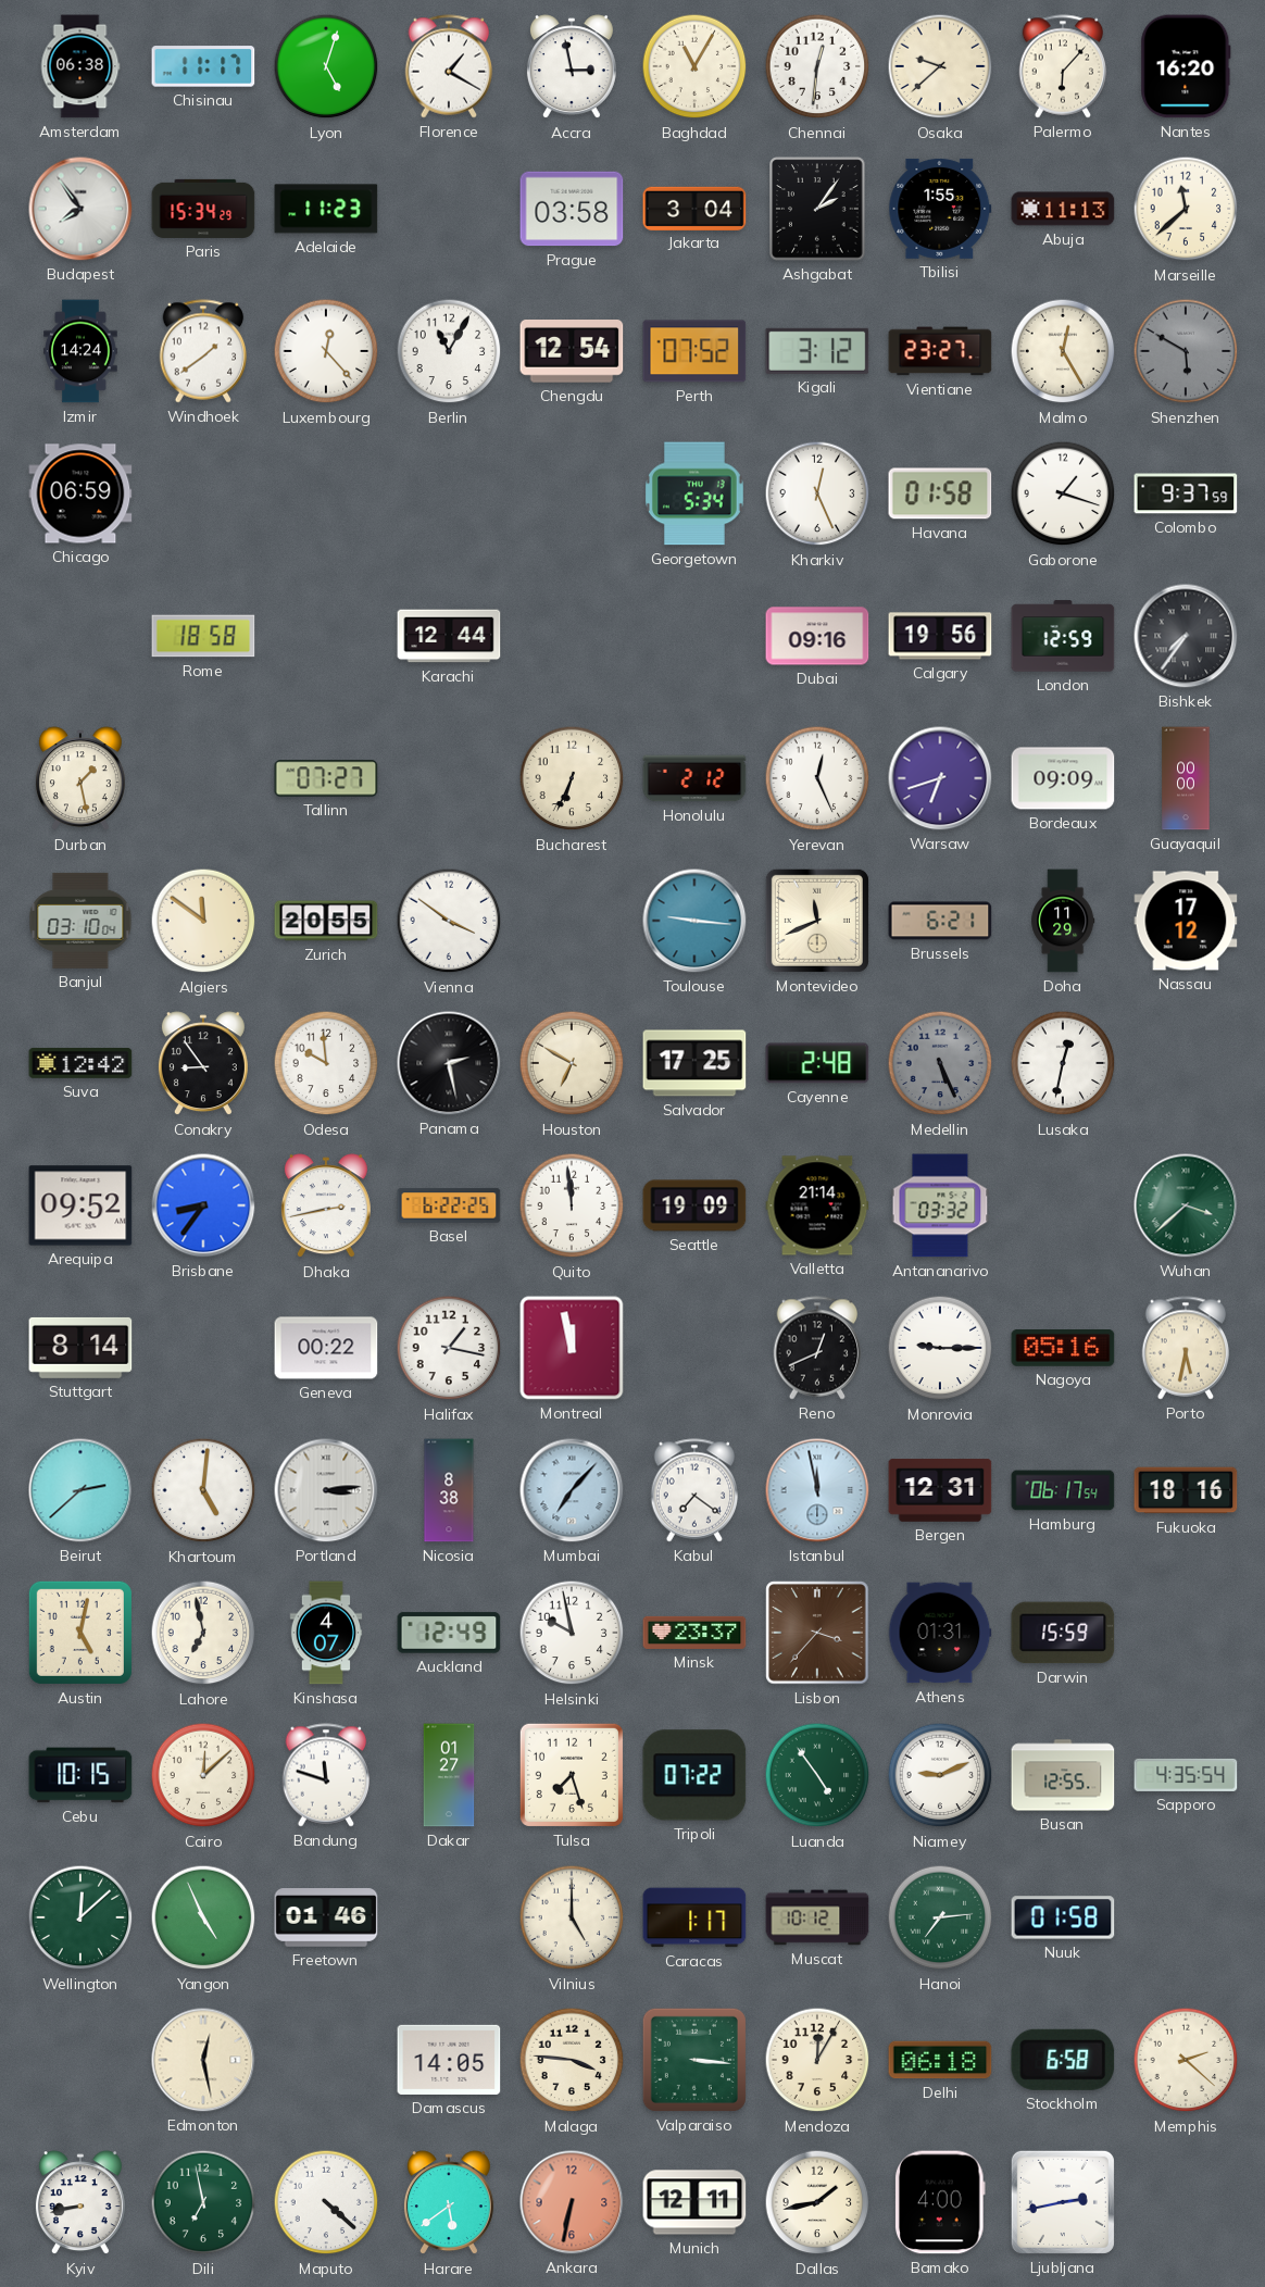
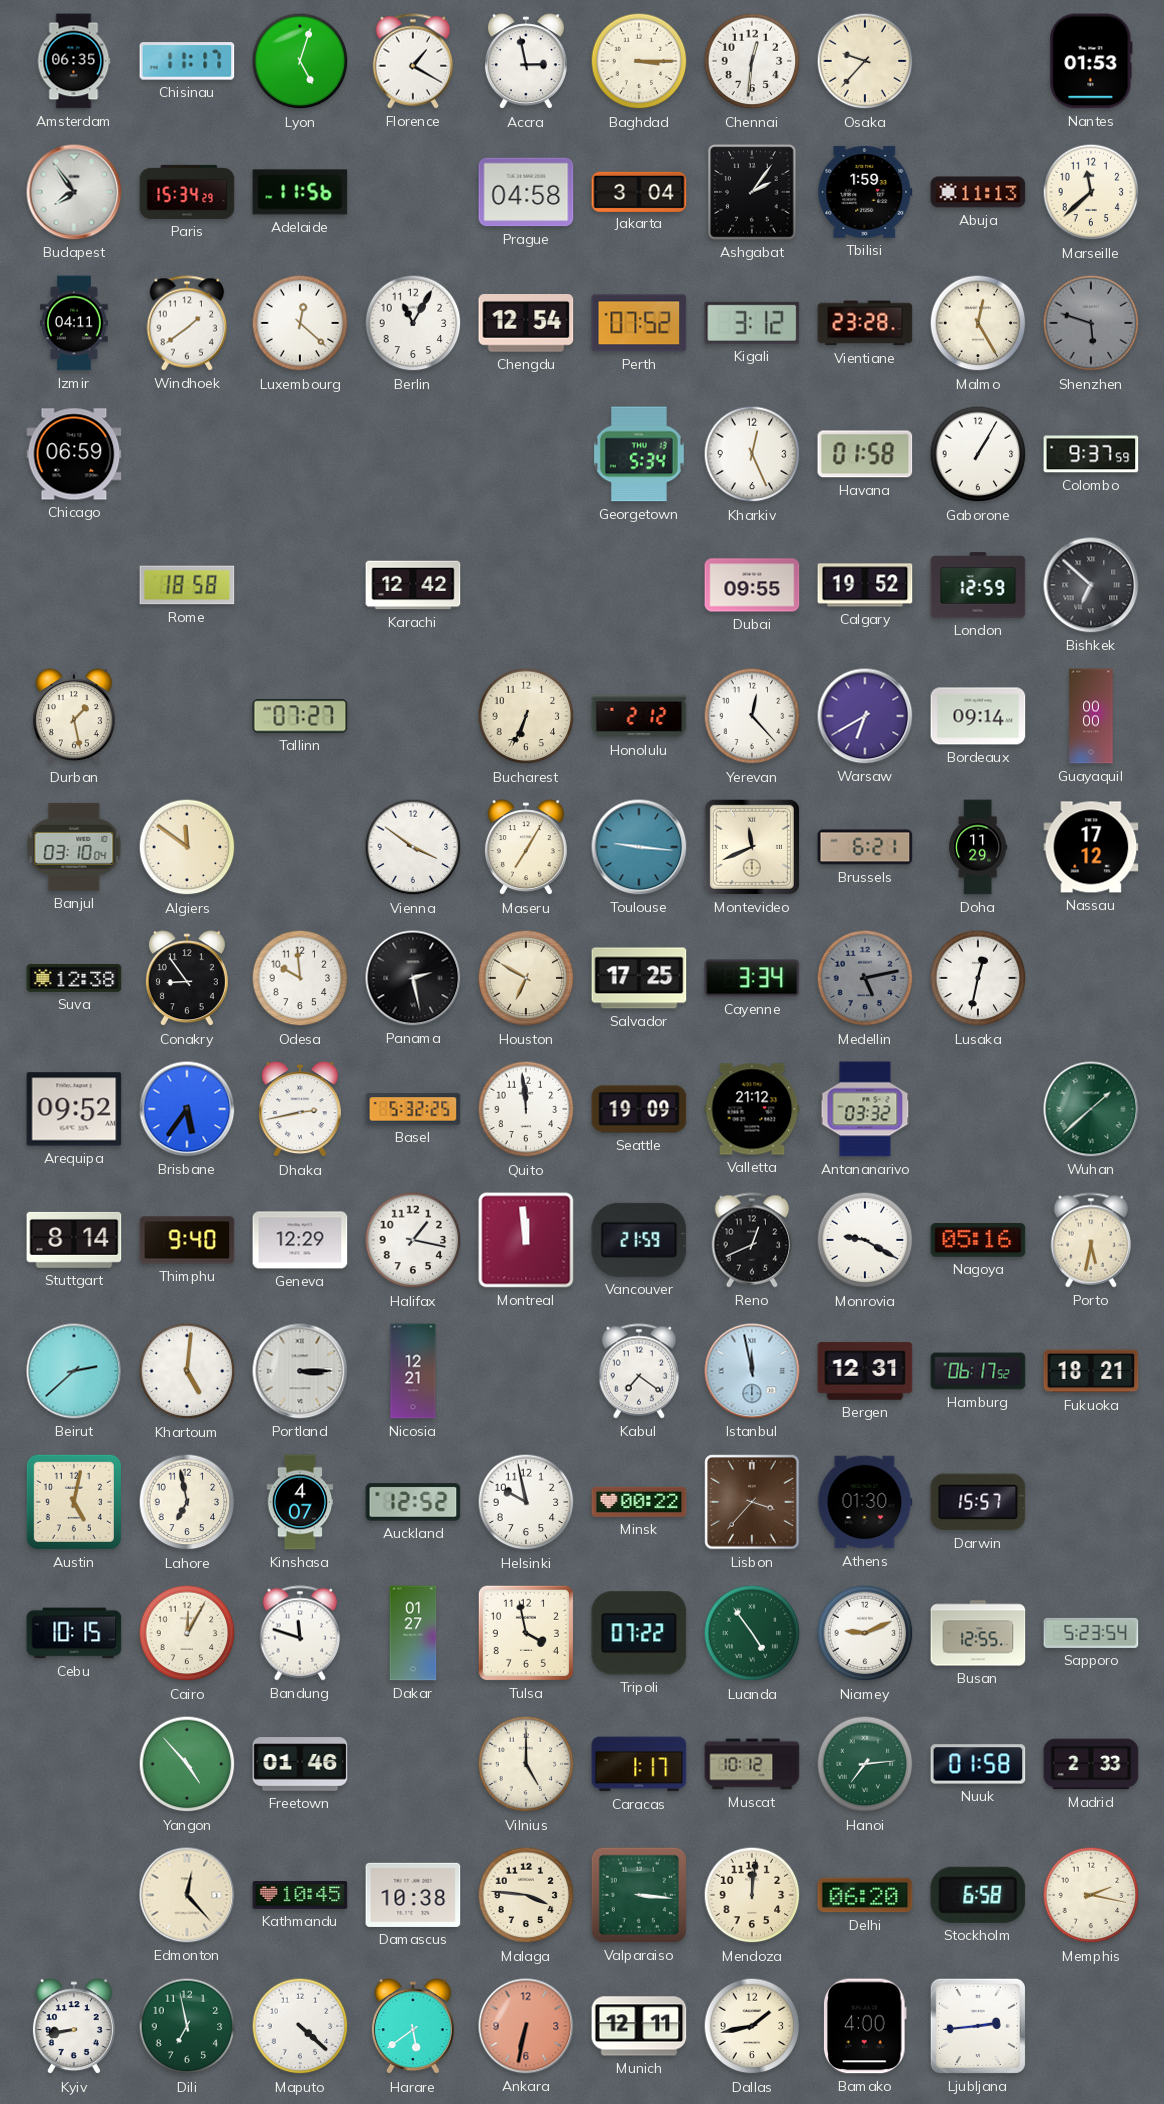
Amsterdam: 06:38 -> 06:35
Baghdad: 11:05 -> 3:15
Osaka: 9:38 -> 9:37
Palermo: 6:07 -> none
Nantes: 16:20 -> 01:53
Adelaide: 11:23 -> 11:56
Prague: 03:58 -> 04:58
Tbilisi: 1:55 -> 1:59
Izmir: 14:24 -> 04:11
Luxembourg: 12:23 -> 12:22
Vientiane: 23:27 -> 23:28
Shenzhen: 5:50 -> 5:48
Gaborone: 1:18 -> 1:05
Karachi: 12:44 -> 12:42
Dubai: 09:16 -> 09:55
Calgary: 19:56 -> 19:52
Bishkek: 7:36 -> 6:52
Yerevan: 12:26 -> 12:23
Warsaw: 6:42 -> 6:40
Bordeaux: 09:09 -> 09:14
Zurich: 20:55 -> none
Maseru: none -> 7:05
Suva: 12:42 -> 12:38
Cayenne: 2:48 -> 3:34
Medellin: 5:26 -> 5:13
Brisbane: 8:36 -> 5:36
Basel: 6:22 -> 5:32
Valletta: 21:14 -> 21:12
Wuhan: 3:38 -> 1:38
Thimphu: none -> 9:40
Geneva: 00:22 -> 12:29
Montreal: 11:58 -> 11:59
Vancouver: none -> 21:59
Monrovia: 9:15 -> 9:20
Portland: 3:14 -> 3:15
Nicosia: 8:38 -> 12:21
Mumbai: 7:07 -> none
Hamburg: 06:17:54 -> 06:17:52
Fukuoka: 18:16 -> 18:21
Auckland: 12:49 -> 12:52
Minsk: 23:37 -> 00:22
Athens: 01:31 -> 01:30
Darwin: 15:59 -> 15:57
Cairo: 12:08 -> 12:05
Tulsa: 7:27 -> 3:58
Sapporo: 4:35 -> 5:23
Wellington: 12:08 -> none
Yangon: 4:56 -> 4:53
Madrid: none -> 2:33
Edmonton: 12:28 -> 12:23
Kathmandu: none -> 10:45
Damascus: 14:05 -> 10:38
Mendoza: 12:05 -> 12:01
Delhi: 06:18 -> 06:20
Memphis: 2:22 -> 2:17
Ljubljana: 2:43 -> 2:44
